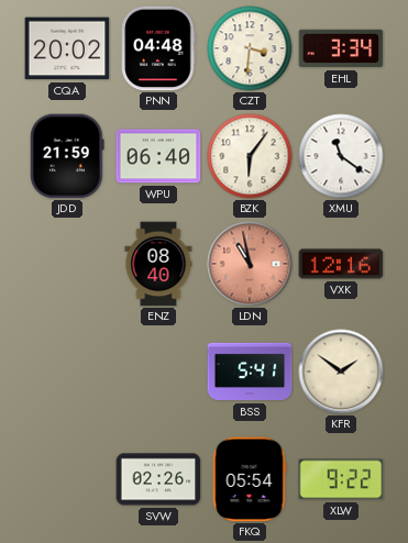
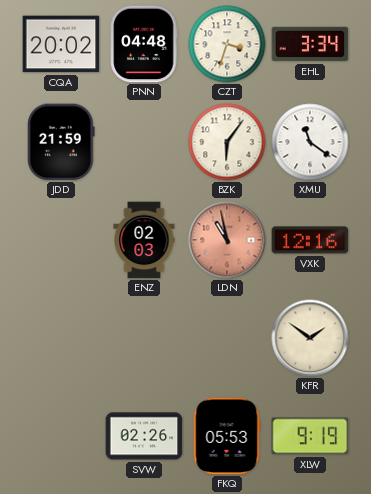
CZT: 3:31 -> 3:33
WPU: 06:40 -> none
ENZ: 08:40 -> 02:03
BSS: 5:41 -> none
FKQ: 05:54 -> 05:53
XLW: 9:22 -> 9:19
